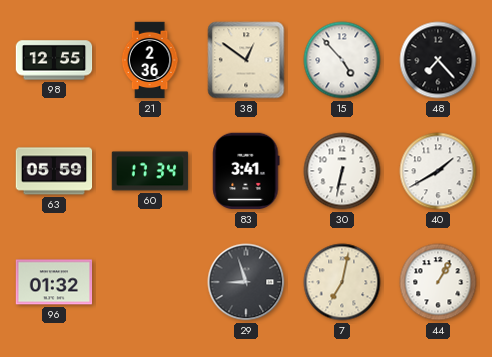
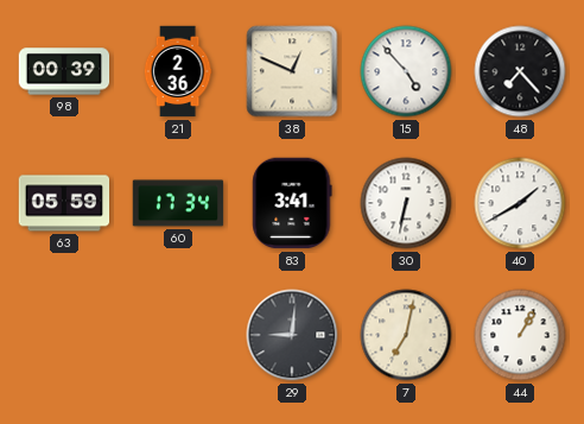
98: 12:55 -> 00:39
38: 12:51 -> 12:49
96: 01:32 -> none
29: 8:57 -> 9:01
